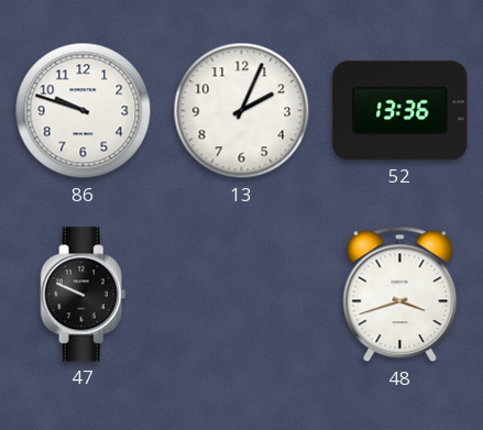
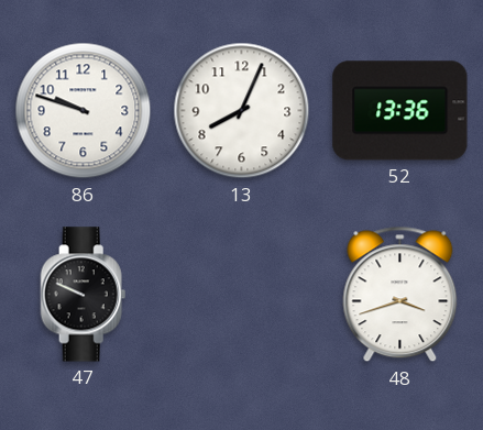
13: 2:04 -> 8:04
